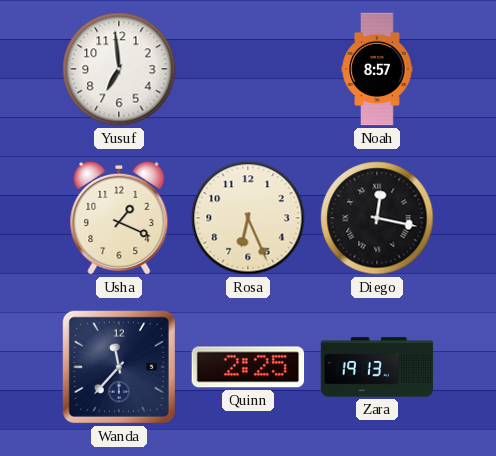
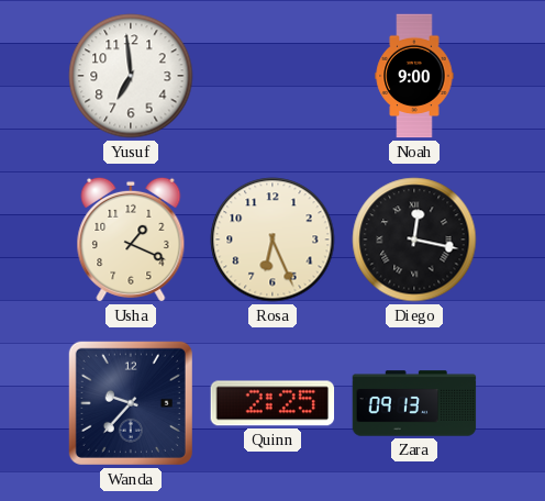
Noah: 8:57 -> 9:00
Wanda: 11:37 -> 9:37
Zara: 19:13 -> 09:13
